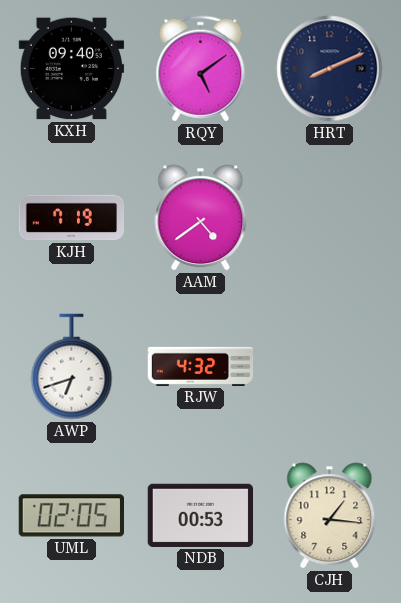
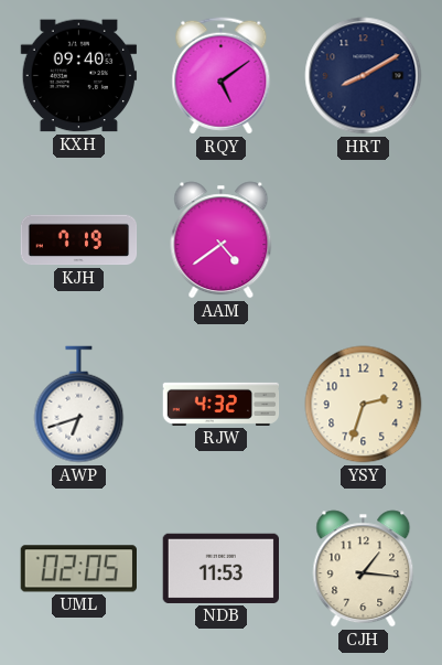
HRT: 8:11 -> 8:10
YSY: none -> 2:33
NDB: 00:53 -> 11:53
